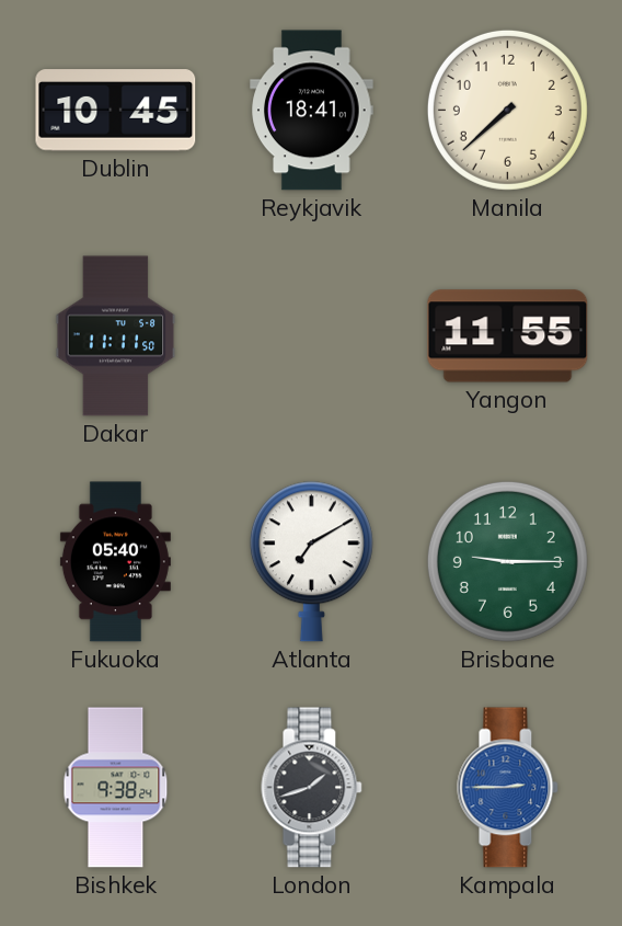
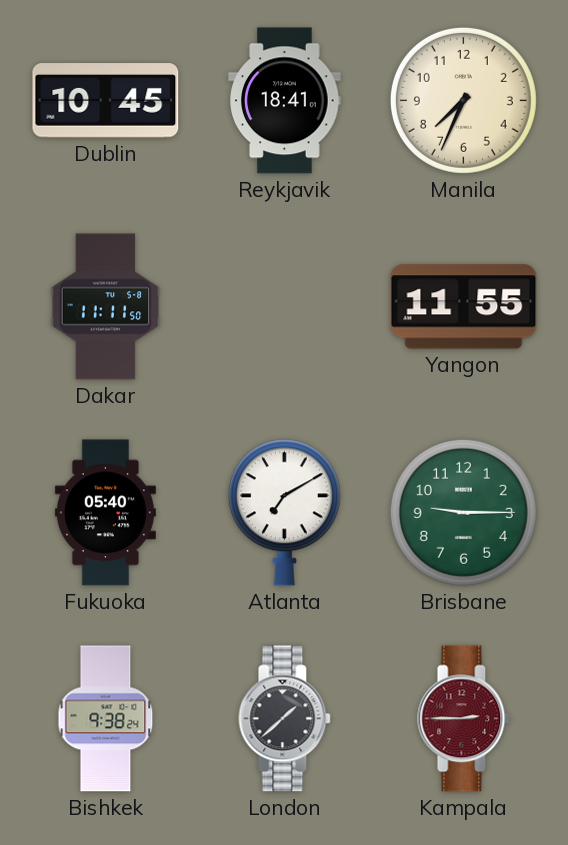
Manila: 7:38 -> 7:34
London: 1:42 -> 1:38
Kampala dial: blue -> burgundy
